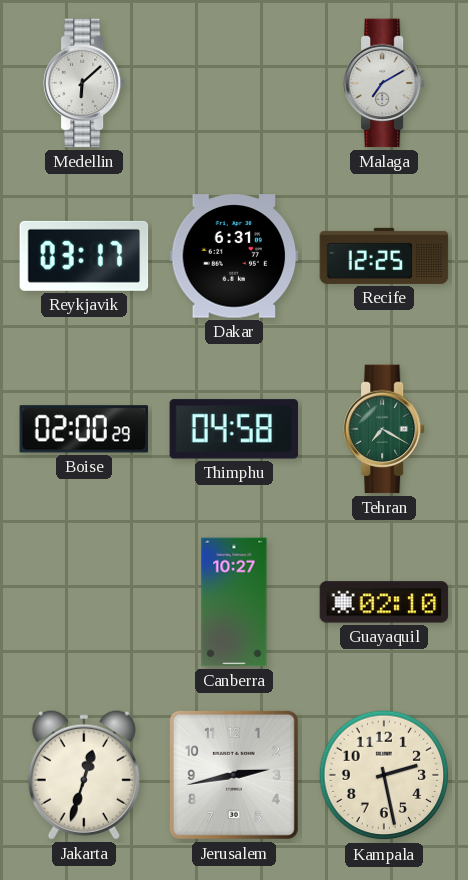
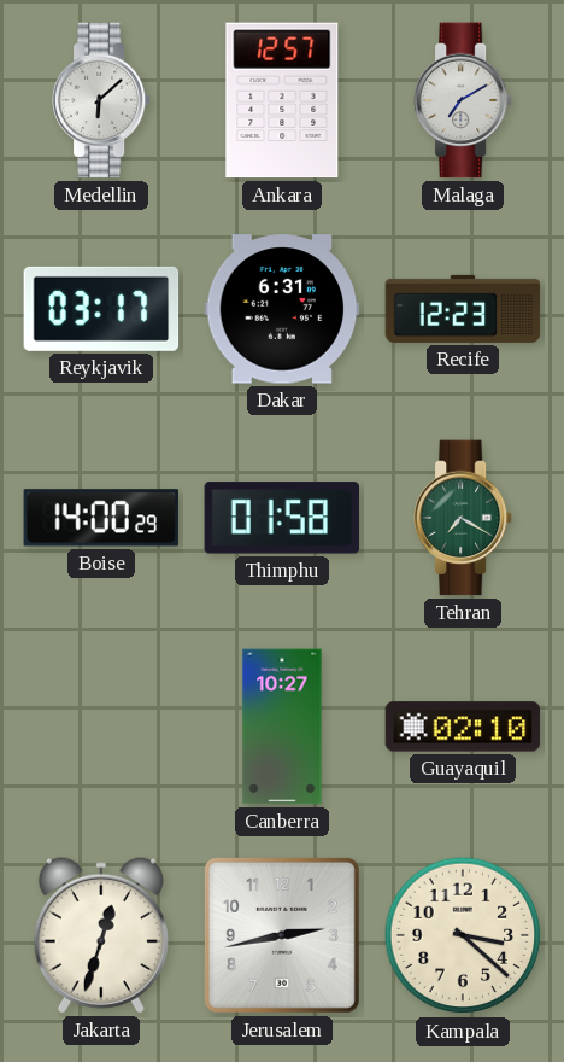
Ankara: none -> 12:57
Recife: 12:25 -> 12:23
Boise: 02:00 -> 14:00
Thimphu: 04:58 -> 01:58
Kampala: 2:28 -> 3:22
